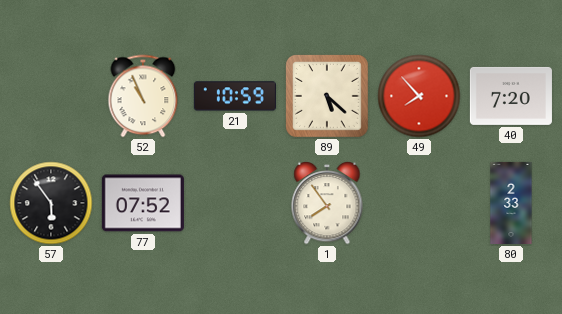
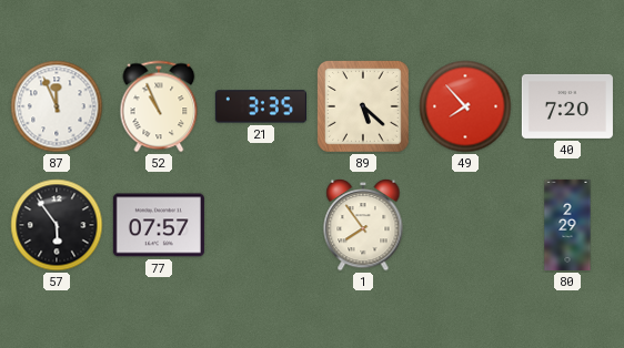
87: none -> 11:56
21: 10:59 -> 3:35
77: 07:52 -> 07:57
80: 2:33 -> 2:29
